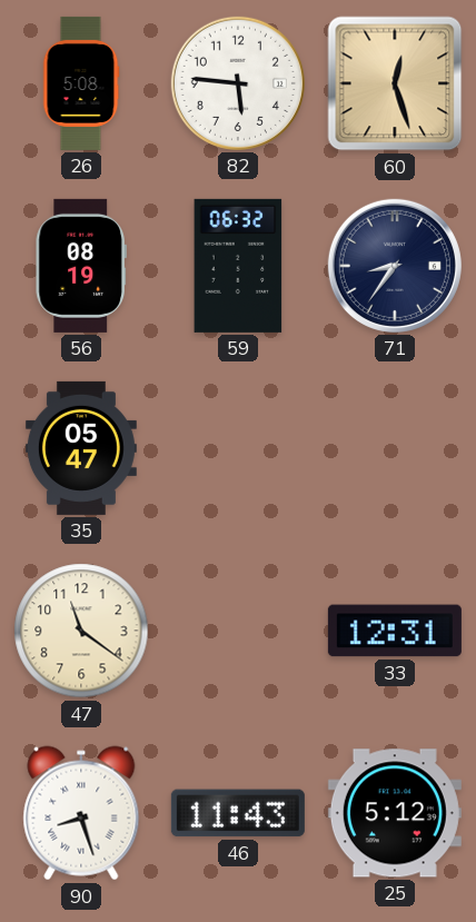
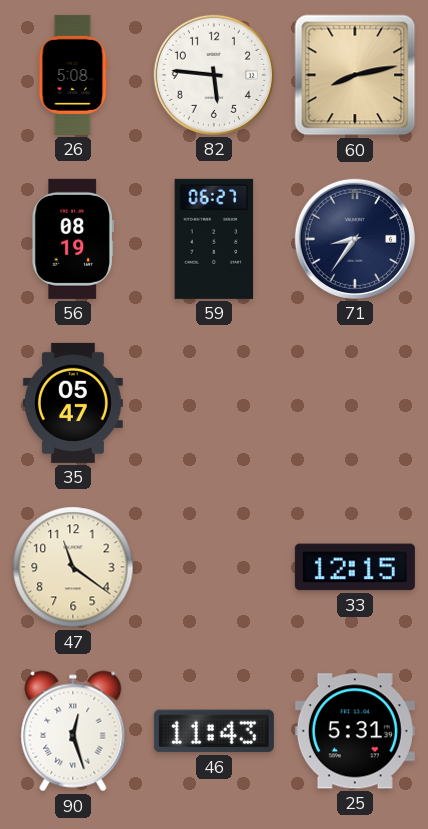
60: 12:27 -> 8:13
59: 06:32 -> 06:27
33: 12:31 -> 12:15
90: 8:27 -> 12:27
25: 5:12 -> 5:31
